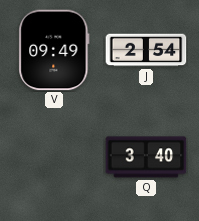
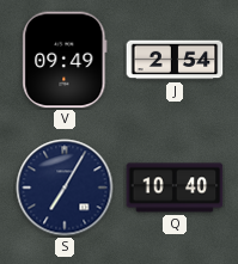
S: none -> 7:05
Q: 3:40 -> 10:40
